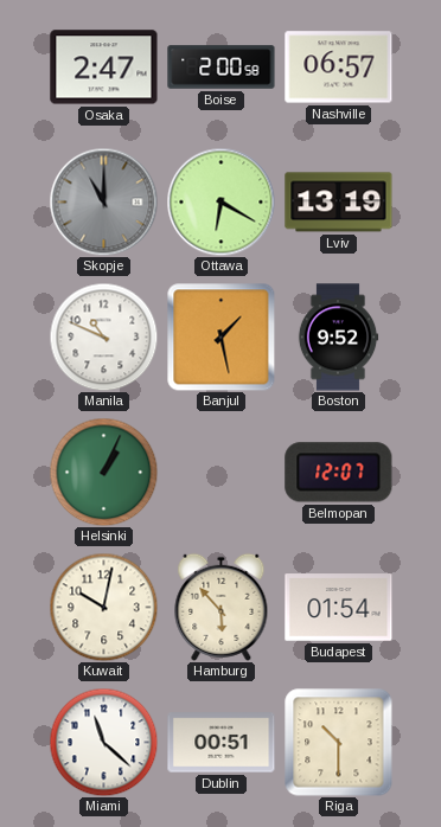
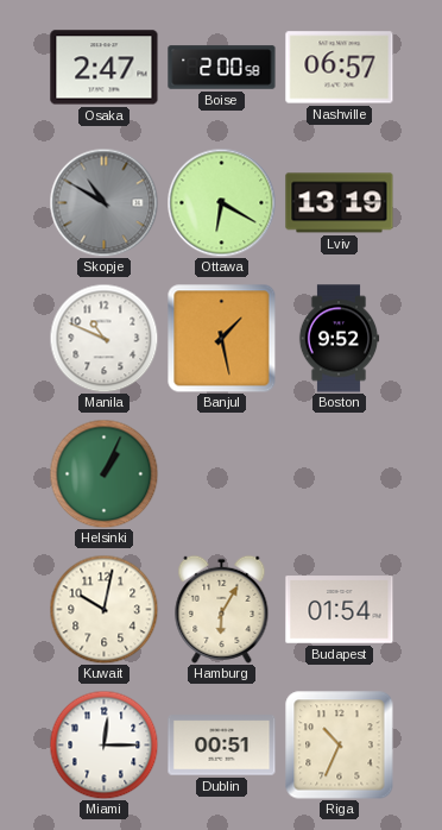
Skopje: 11:00 -> 10:50
Belmopan: 12:07 -> none
Hamburg: 5:53 -> 6:05
Miami: 11:22 -> 12:15
Riga: 10:30 -> 10:34
